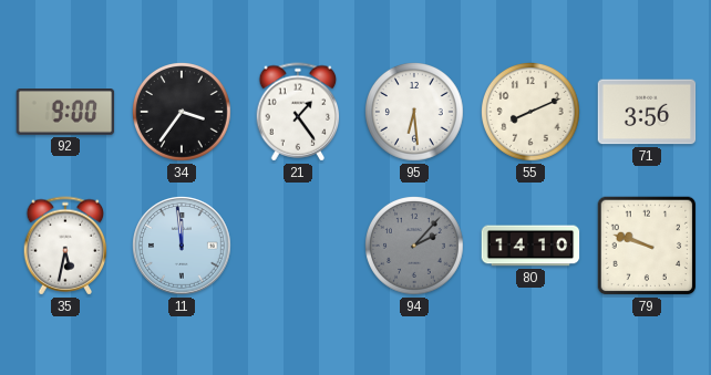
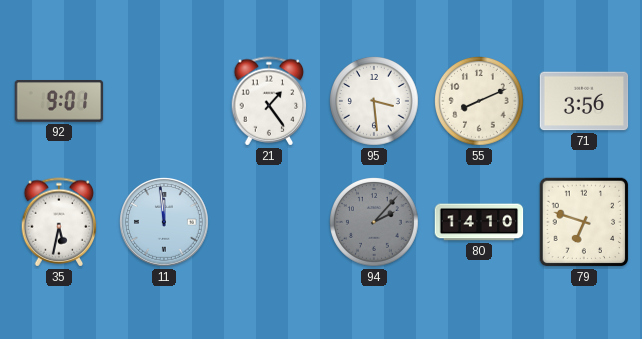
92: 9:00 -> 9:01
34: 3:36 -> none
95: 6:29 -> 3:29
79: 9:48 -> 6:48
